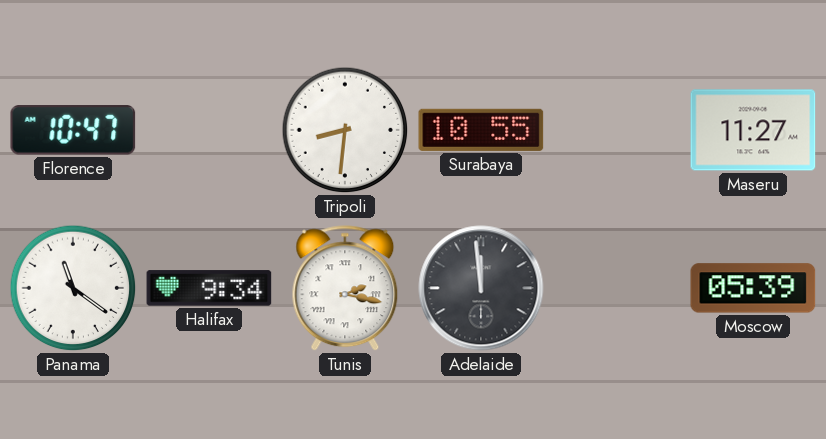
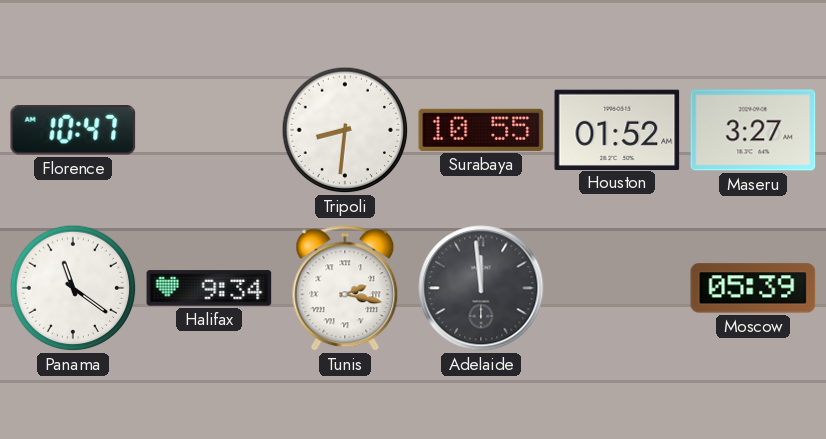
Houston: none -> 01:52
Maseru: 11:27 -> 3:27
